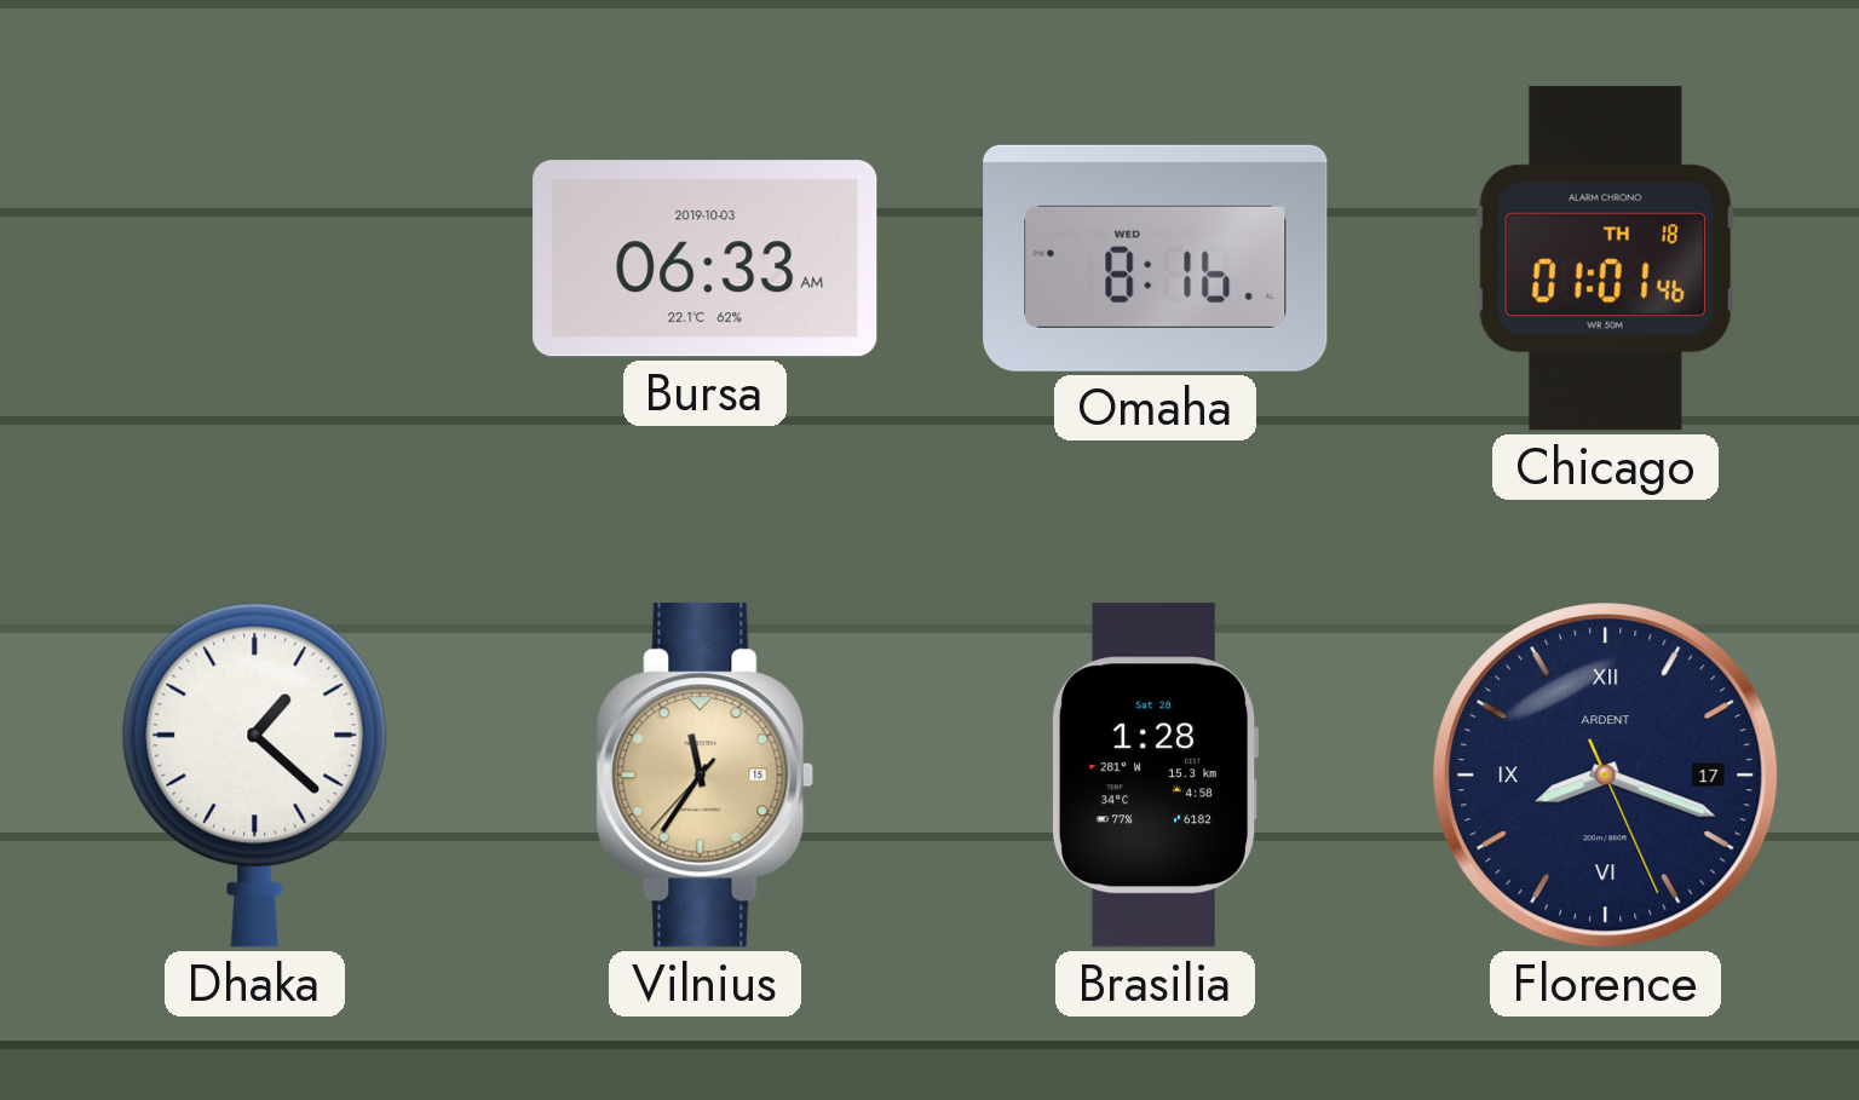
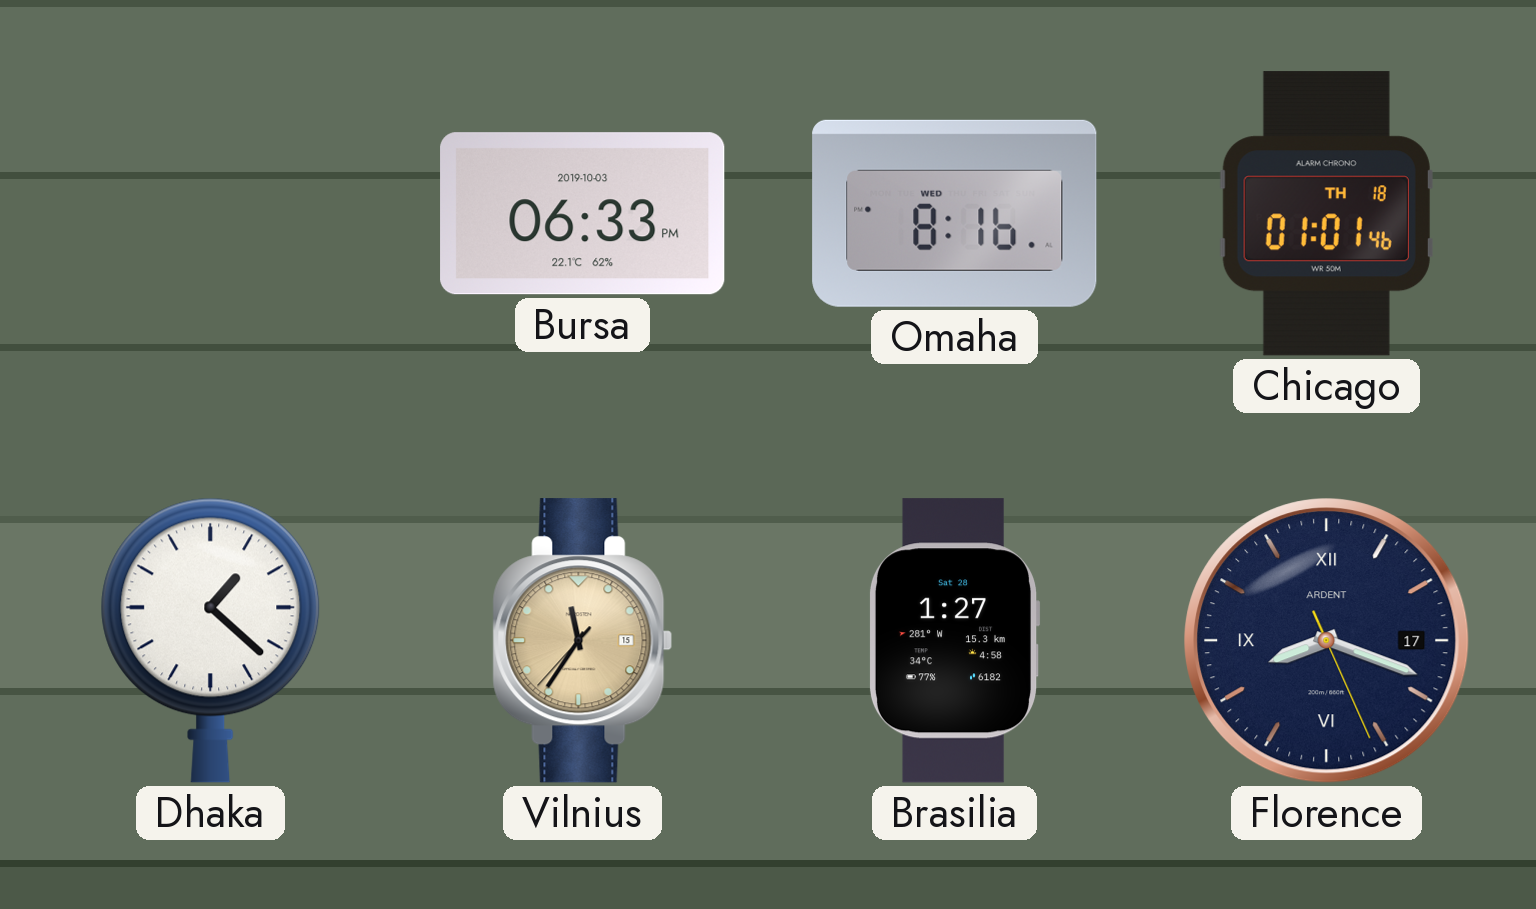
Bursa: 06:33 AM -> 06:33 PM
Brasilia: 1:28 -> 1:27
